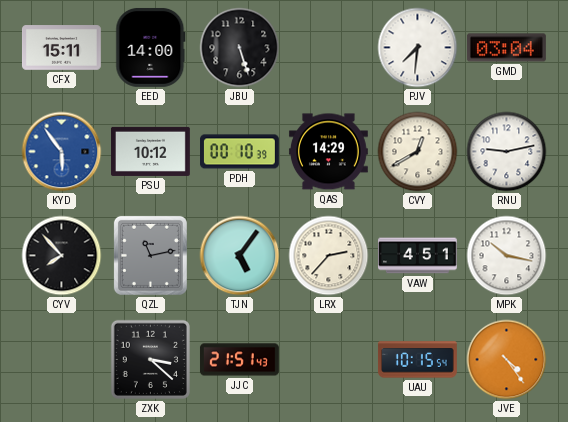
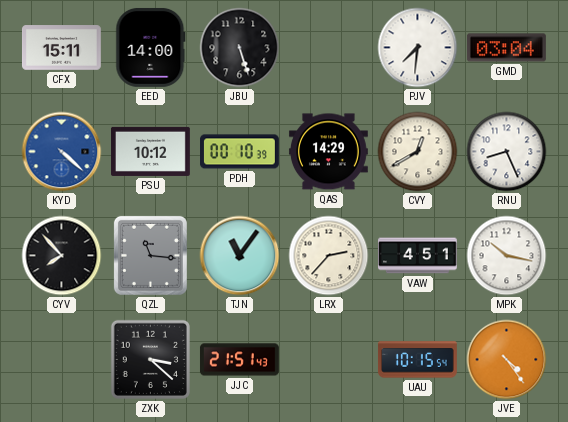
KYD: 5:54 -> 4:22
RNU: 9:13 -> 8:26
QZL: 11:13 -> 11:16
TJN: 5:06 -> 11:06
